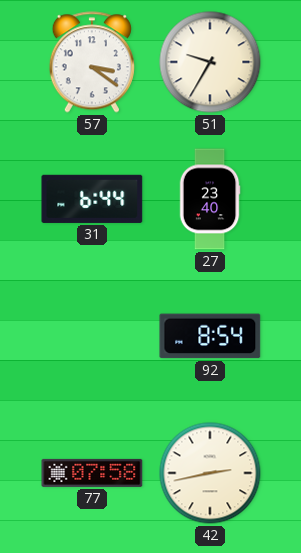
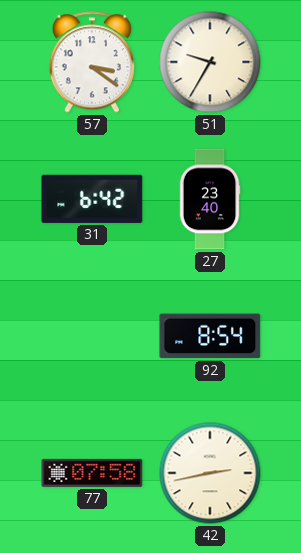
31: 6:44 -> 6:42
